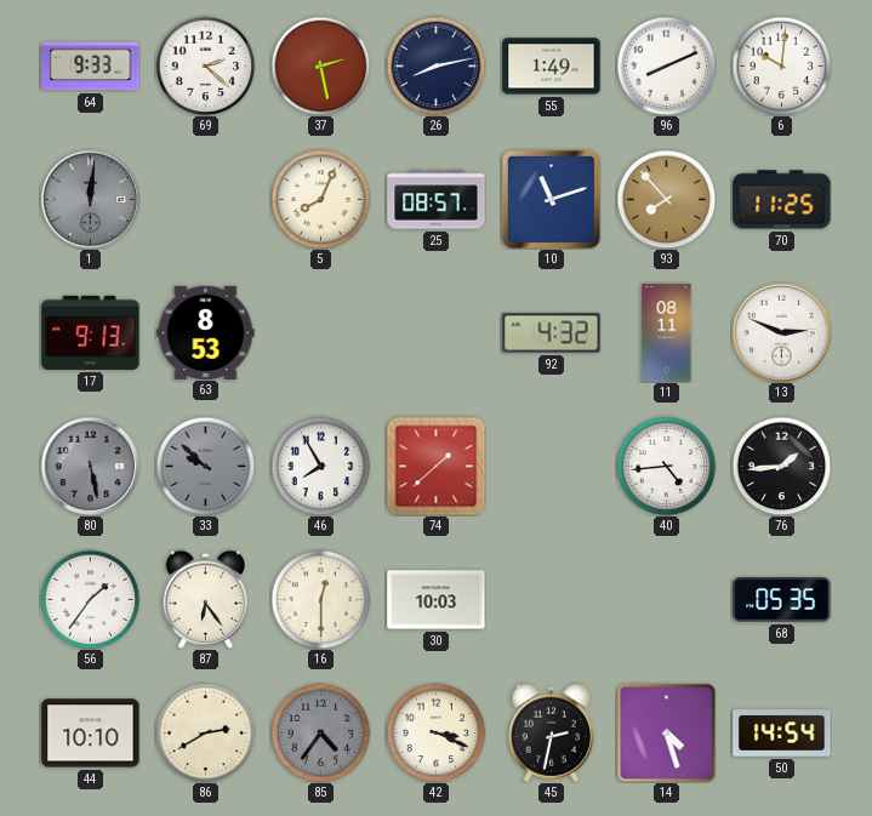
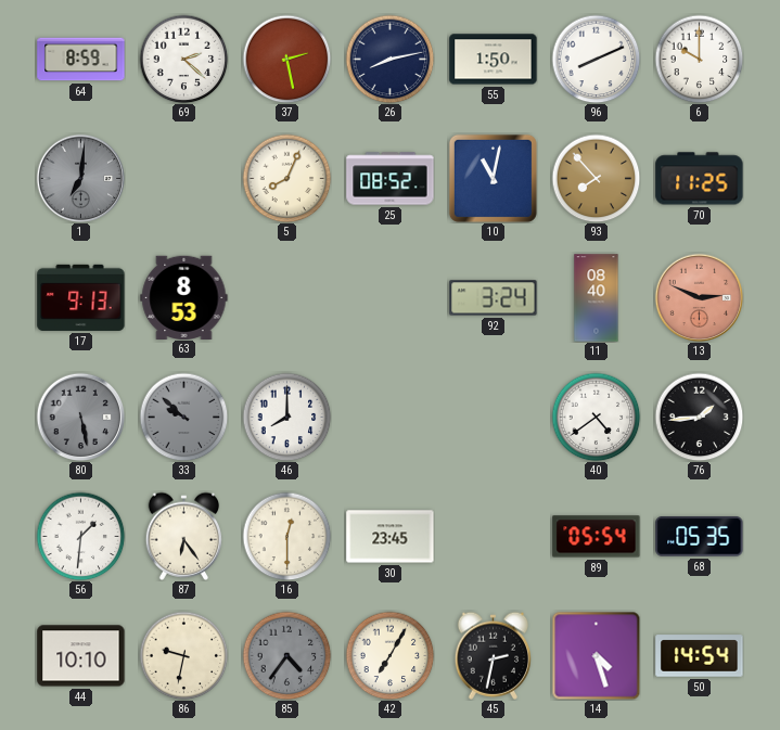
64: 9:33 -> 8:59
55: 1:49 -> 1:50
6: 10:01 -> 10:00
1: 12:01 -> 7:01
25: 08:57 -> 08:52
10: 11:12 -> 11:02
92: 4:32 -> 3:24
11: 08:11 -> 08:40
13 dial: white -> salmon
46: 7:55 -> 8:00
74: 1:38 -> none
40: 4:44 -> 4:39
56: 1:36 -> 1:31
30: 10:03 -> 23:45
89: none -> 05:54
86: 2:40 -> 9:32
42: 3:19 -> 7:05
